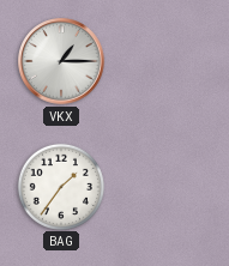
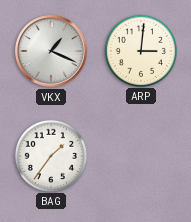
VKX: 1:15 -> 1:19
ARP: none -> 3:01
